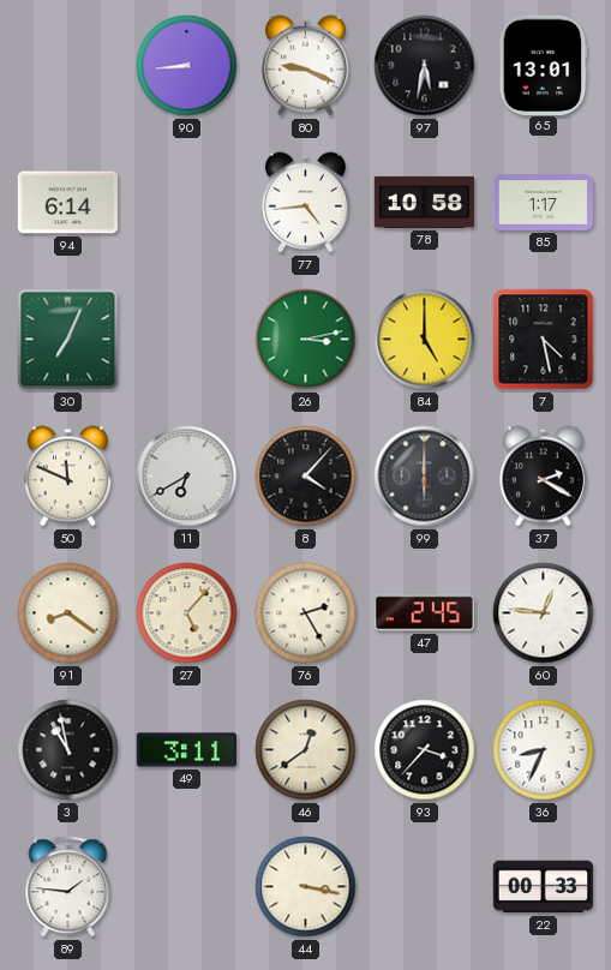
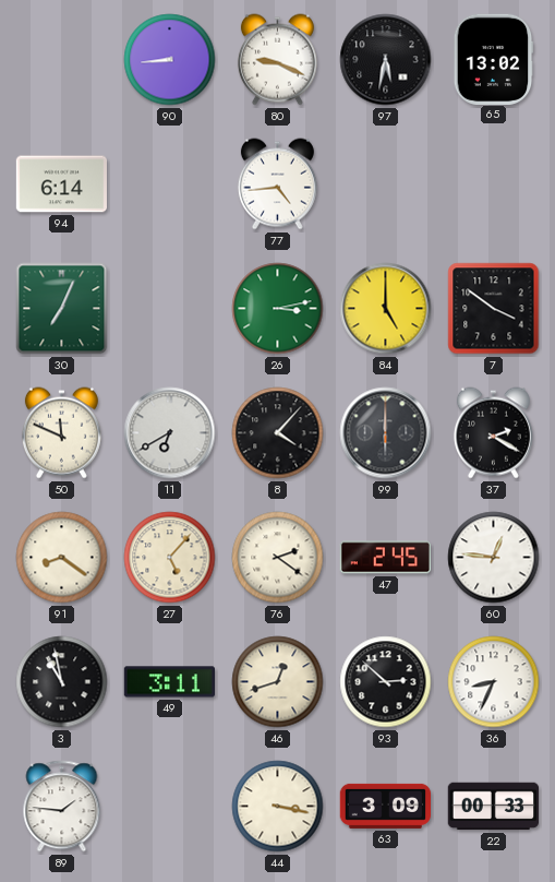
65: 13:01 -> 13:02
78: 10:58 -> none
85: 1:17 -> none
7: 4:28 -> 3:51
76: 2:25 -> 2:21
46: 12:39 -> 12:42
93: 3:37 -> 2:52
63: none -> 3:09
